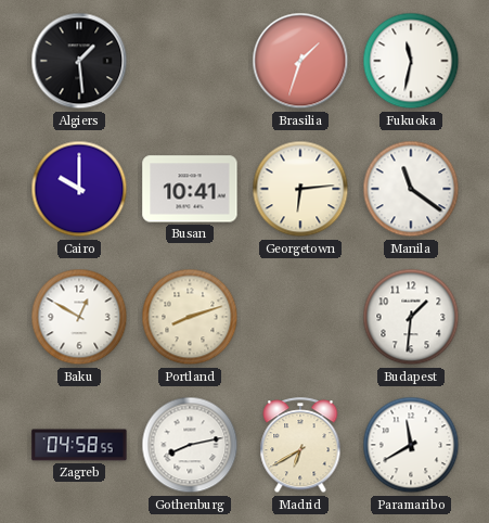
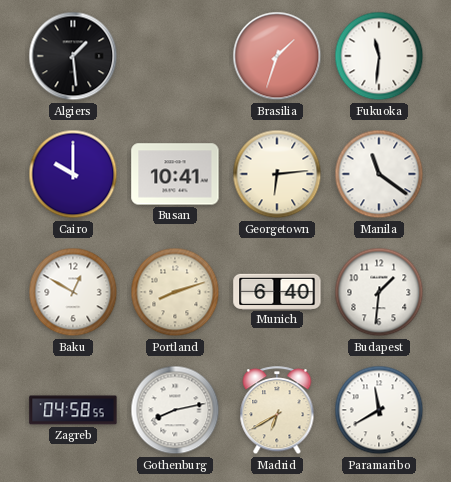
Fukuoka: 11:32 -> 11:31
Munich: none -> 6:40
